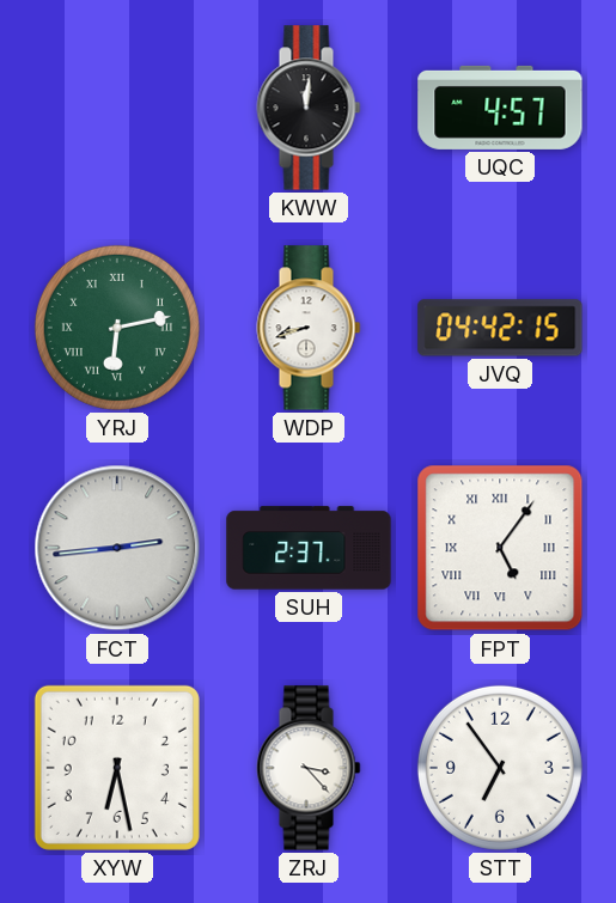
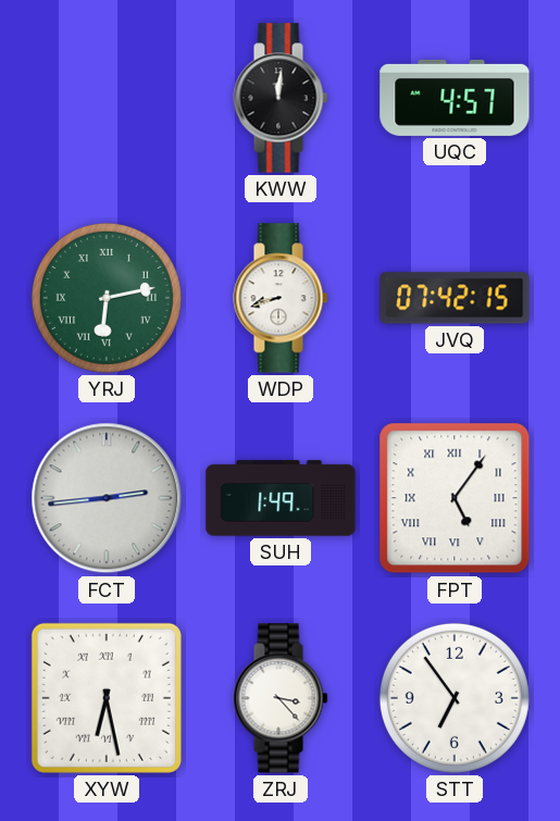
JVQ: 04:42 -> 07:42
SUH: 2:37 -> 1:49
XYW numerals: Arabic -> Roman
